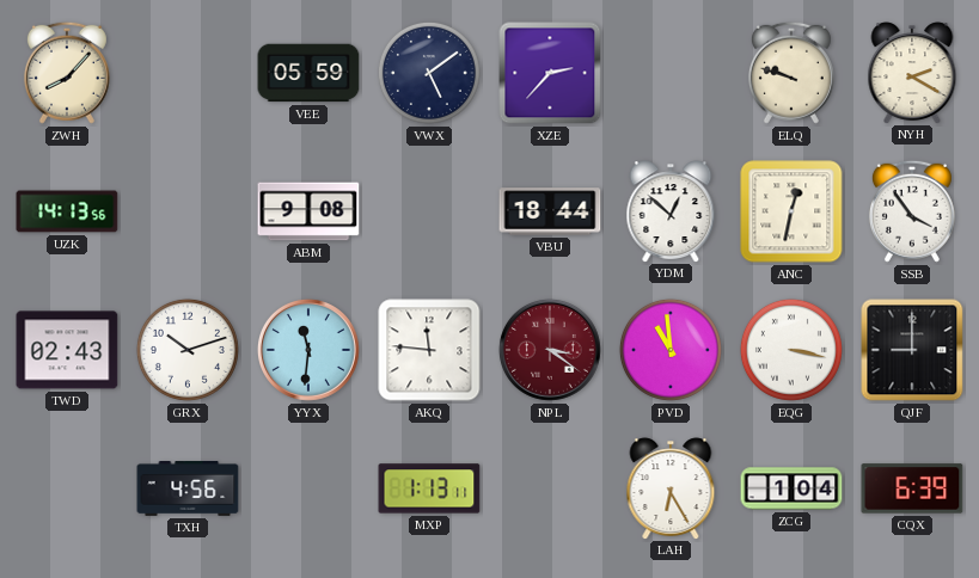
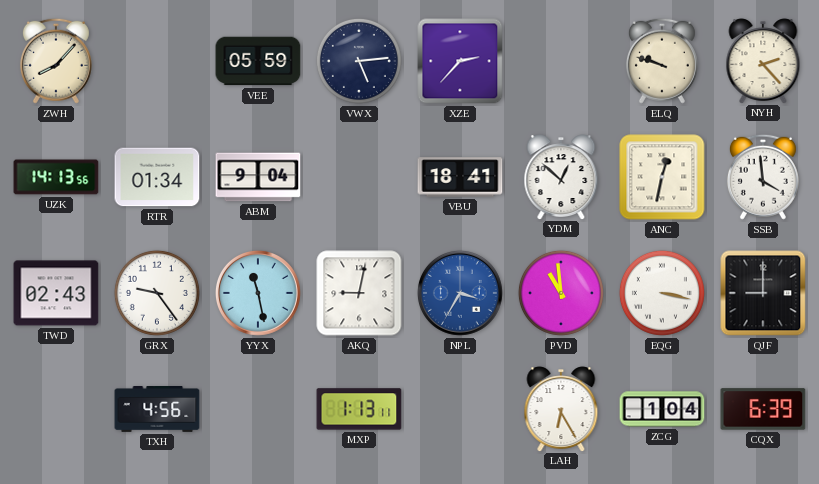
VWX: 5:09 -> 5:14
NYH: 2:20 -> 2:23
RTR: none -> 01:34
ABM: 9:08 -> 9:04
VBU: 18:44 -> 18:41
SSB: 3:54 -> 3:59
GRX: 10:12 -> 9:24
YYX: 11:31 -> 11:28
AKQ: 11:46 -> 9:02
NPL: 3:21 -> 3:35
NPL dial: burgundy -> blue
